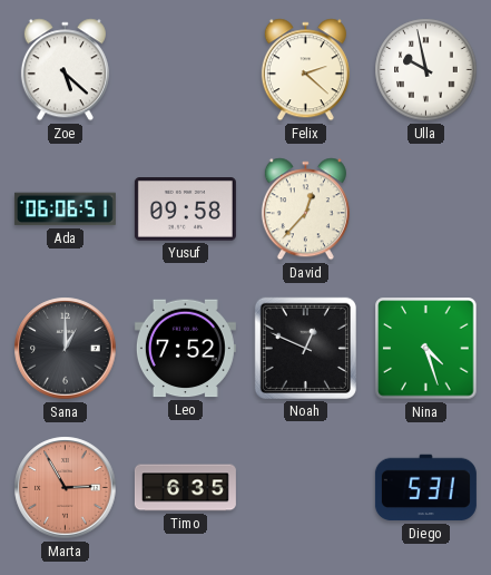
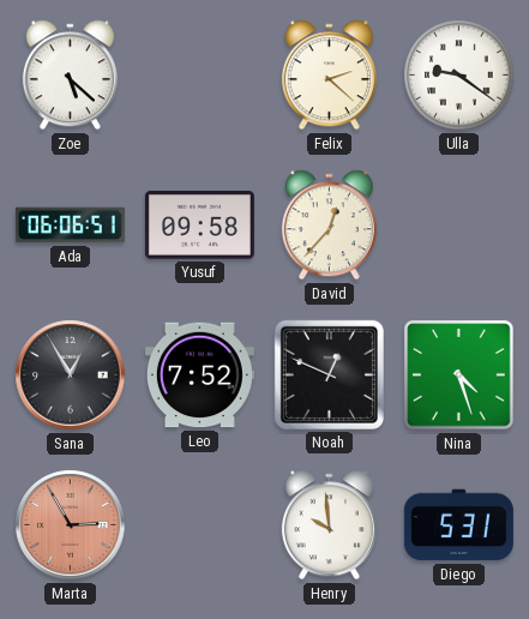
Ulla: 9:58 -> 9:21
Sana: 1:00 -> 12:55
Timo: 6:35 -> none
Henry: none -> 9:59
